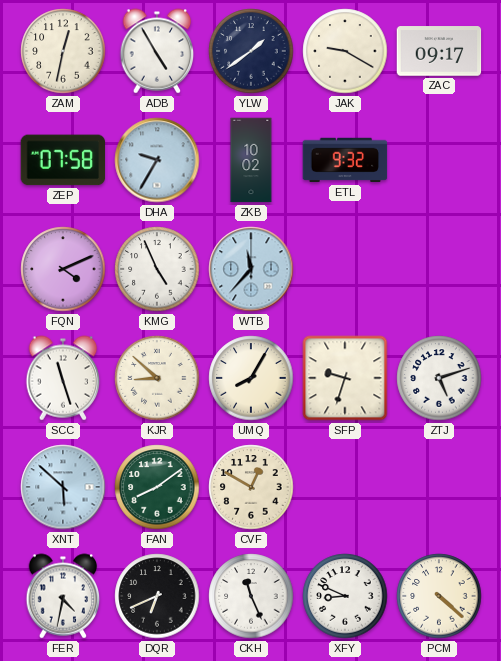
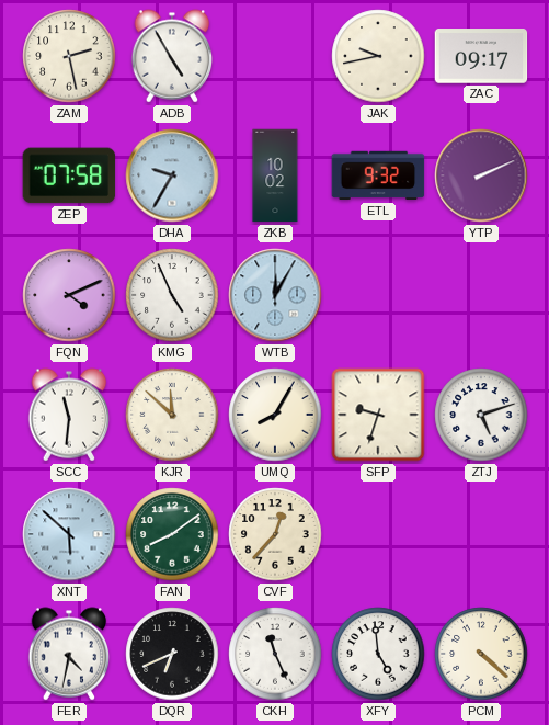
ZAM: 12:32 -> 2:28
YLW: 1:39 -> none
JAK: 9:20 -> 9:43
YTP: none -> 2:11
WTB: 11:37 -> 12:05
SCC: 11:27 -> 11:31
KJR: 8:52 -> 11:52
CVF: 12:50 -> 12:37
XFY: 8:49 -> 4:59
